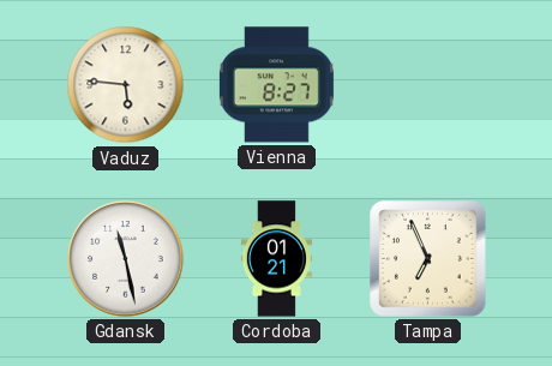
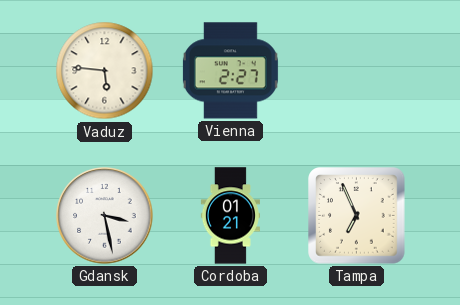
Vienna: 8:27 -> 2:27
Gdansk: 11:28 -> 3:28
